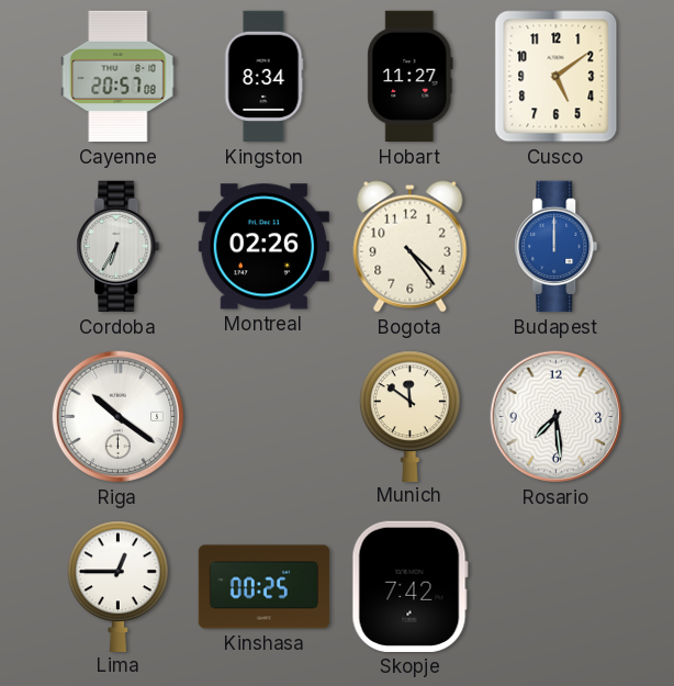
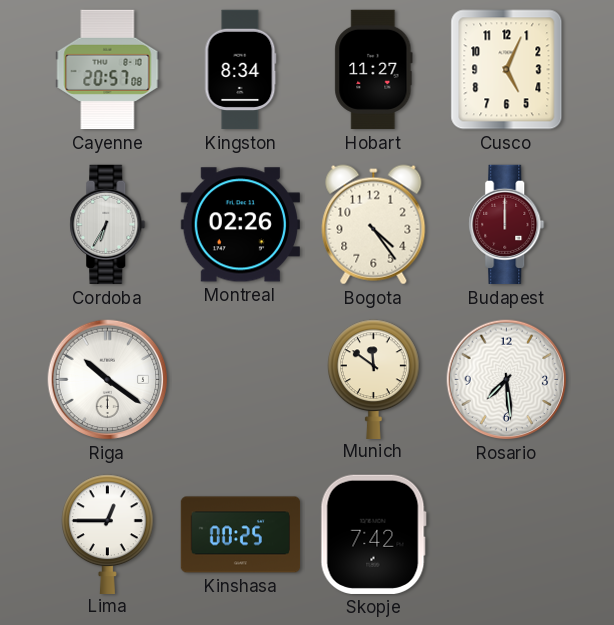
Cusco: 5:09 -> 5:04
Budapest dial: blue -> burgundy
